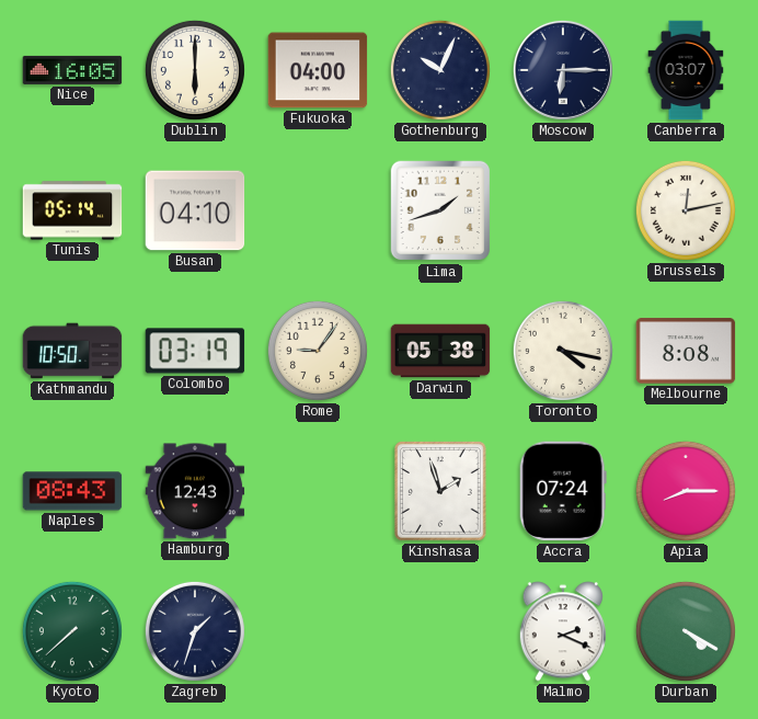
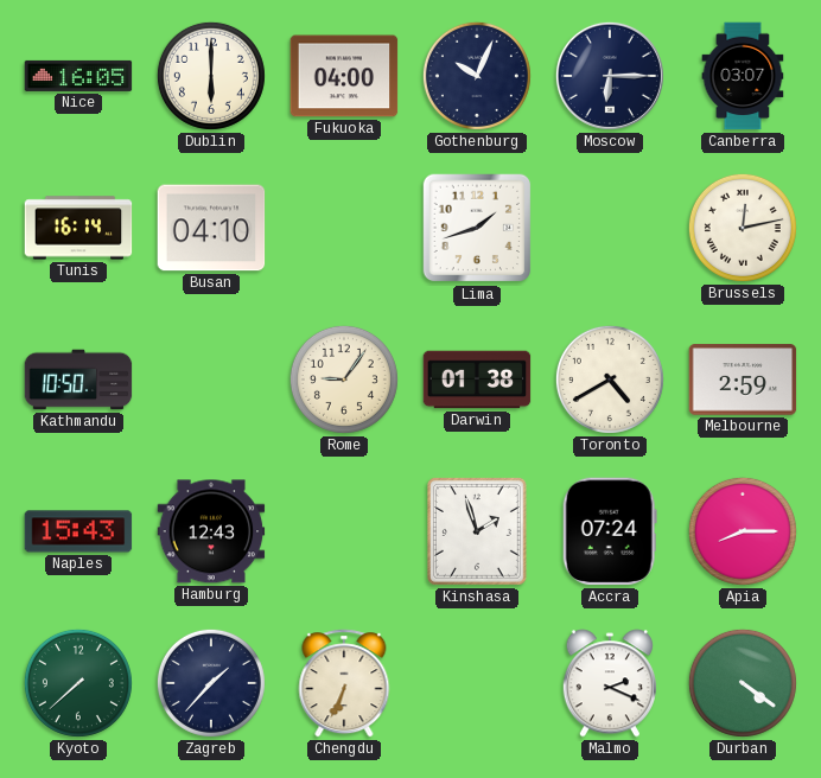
Tunis: 05:14 -> 16:14
Colombo: 03:19 -> none
Darwin: 05:38 -> 01:38
Toronto: 4:17 -> 4:40
Melbourne: 8:08 -> 2:59
Naples: 08:43 -> 15:43
Zagreb: 1:33 -> 1:37
Chengdu: none -> 6:34
Durban: 4:20 -> 4:21
